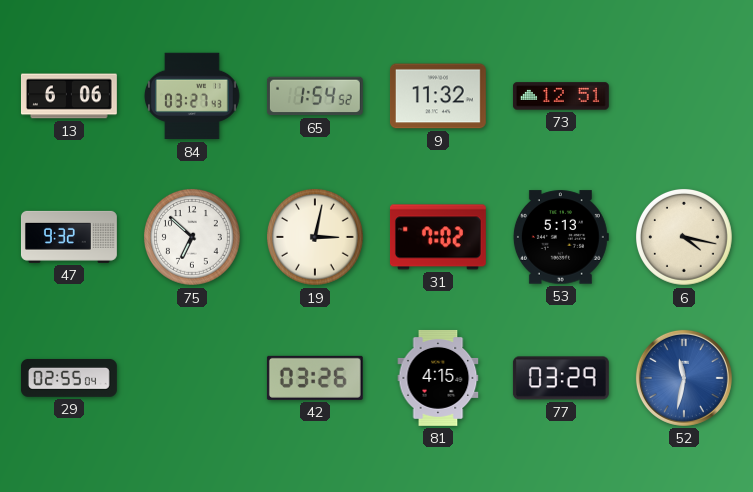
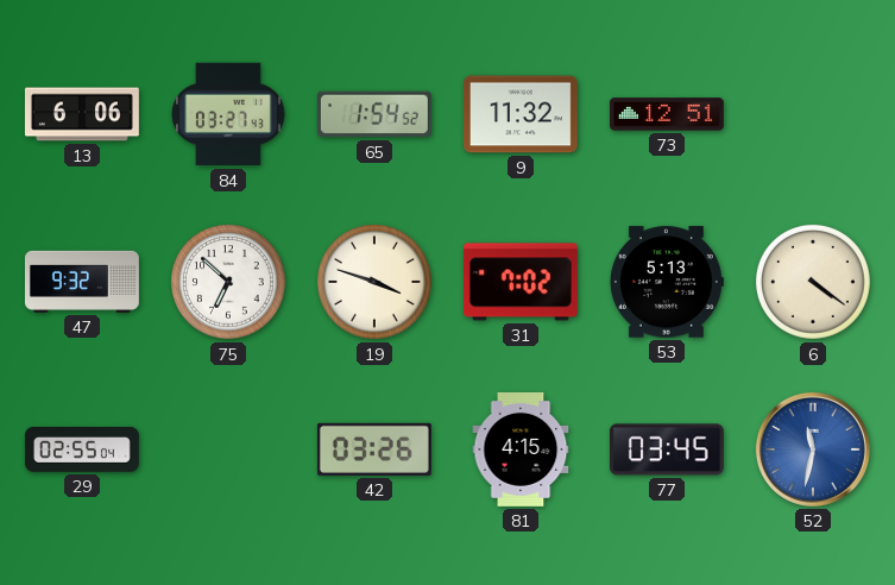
19: 3:02 -> 3:48
6: 4:17 -> 4:21
77: 03:29 -> 03:45
